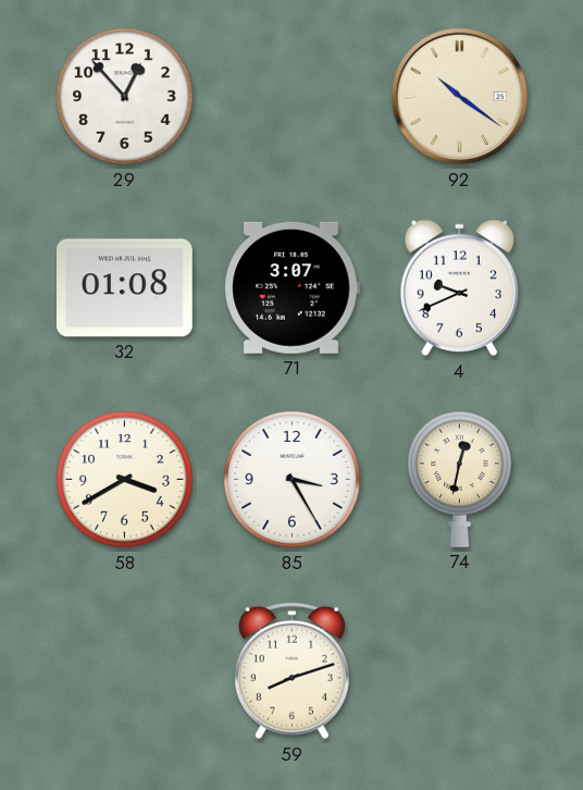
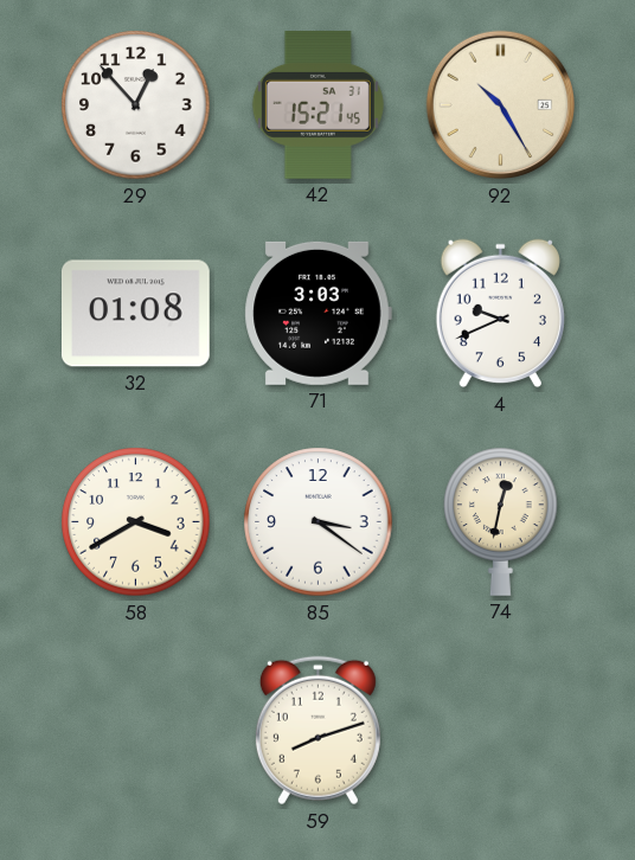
42: none -> 15:21
92: 10:21 -> 10:25
71: 3:07 -> 3:03
85: 3:25 -> 3:21
